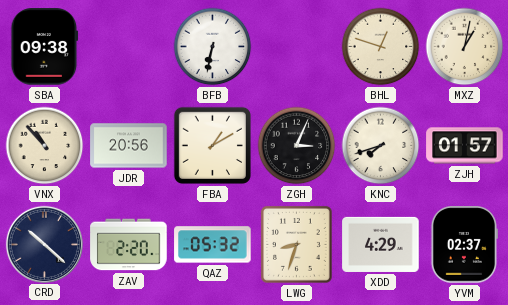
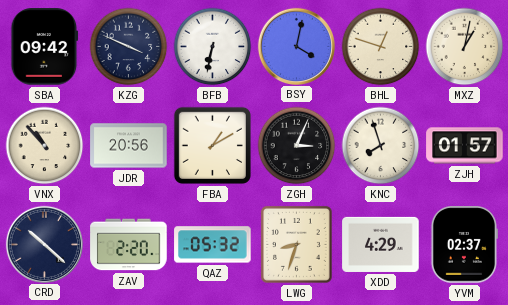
SBA: 09:38 -> 09:42
KZG: none -> 3:49
BSY: none -> 4:02
KNC: 7:42 -> 7:57
